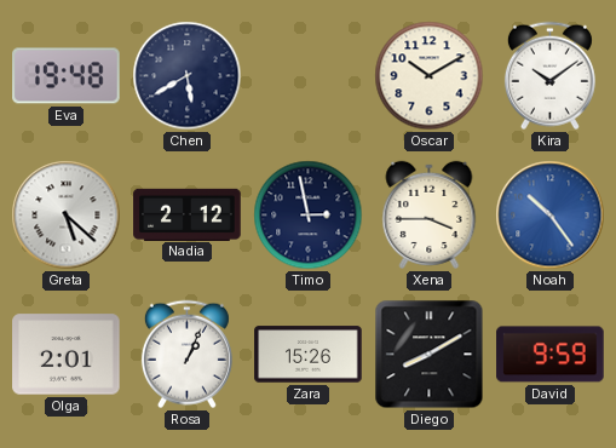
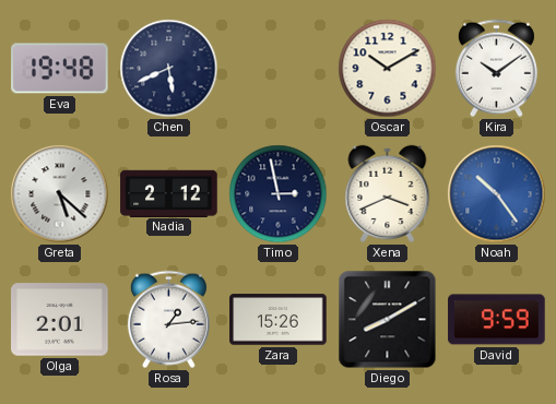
Chen: 5:40 -> 5:41
Xena: 3:45 -> 3:41
Rosa: 1:04 -> 1:14
